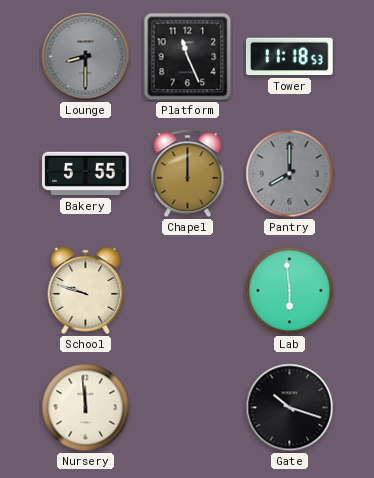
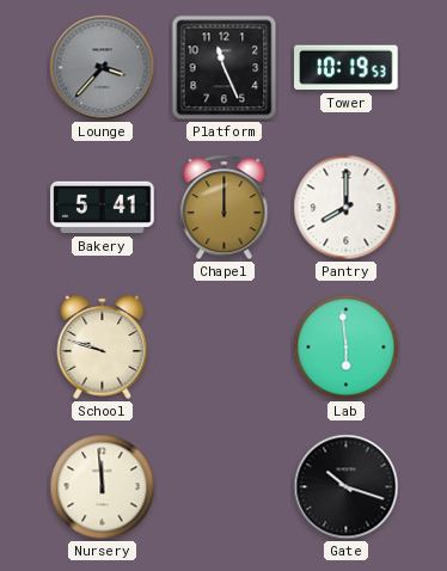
Lounge: 8:30 -> 3:37
Tower: 11:18 -> 10:19
Bakery: 5:55 -> 5:41
Pantry dial: grey -> white
